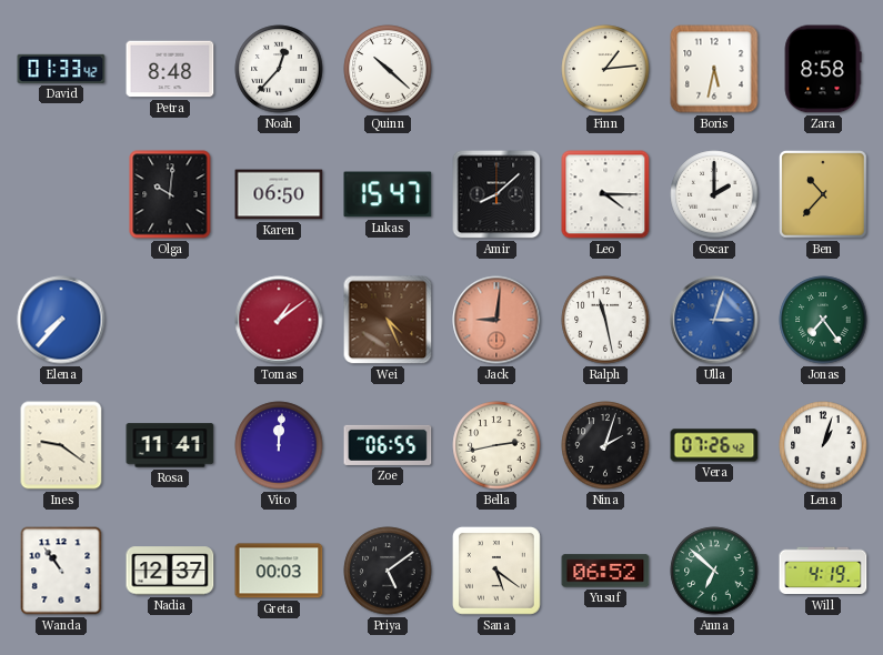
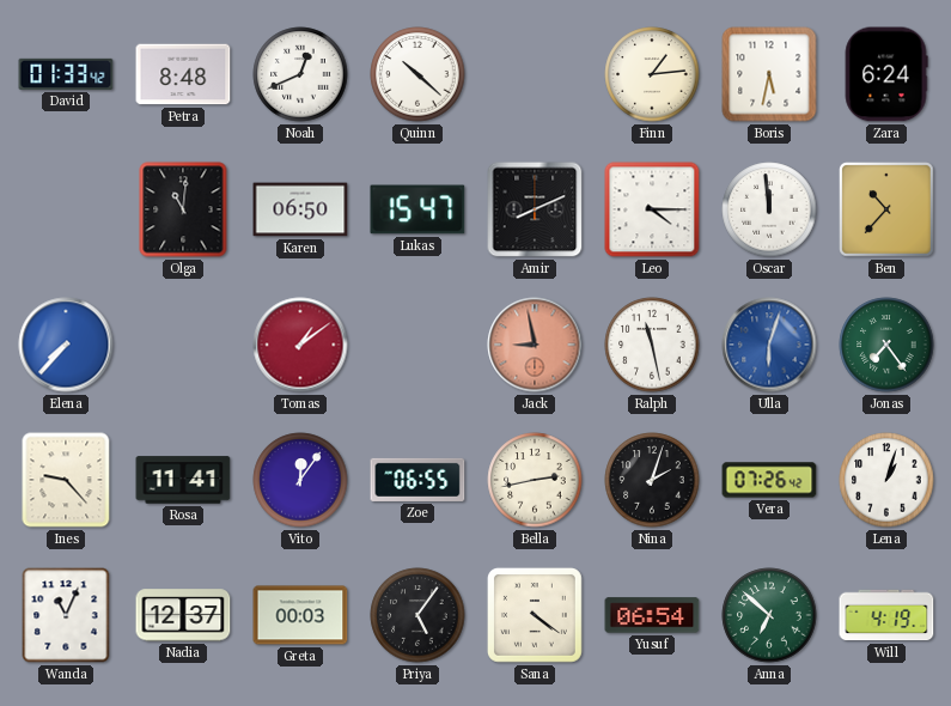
Noah: 12:37 -> 12:41
Zara: 8:58 -> 6:24
Olga: 10:01 -> 11:01
Amir: 8:08 -> 8:11
Oscar: 2:00 -> 11:59
Wei: 4:26 -> none
Jack: 9:01 -> 8:58
Ulla: 3:03 -> 6:03
Ines: 9:21 -> 9:23
Vito: 12:01 -> 12:06
Wanda: 10:54 -> 11:04
Priya: 5:09 -> 5:06
Sana: 5:21 -> 4:21
Yusuf: 06:52 -> 06:54
